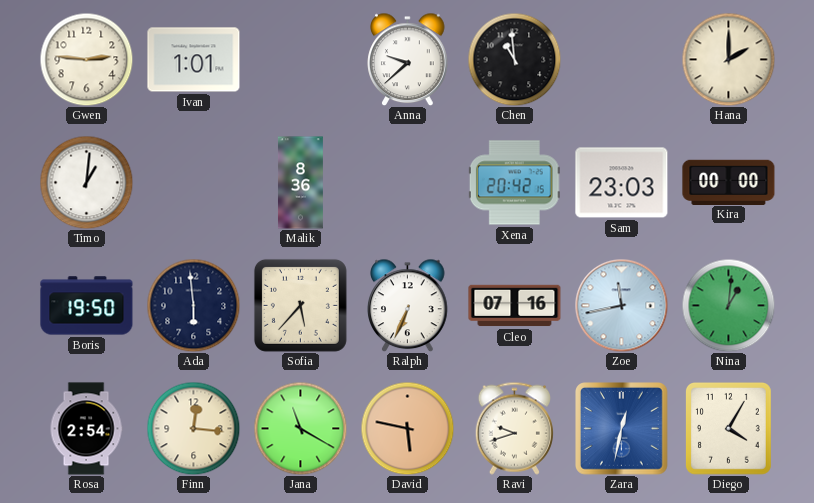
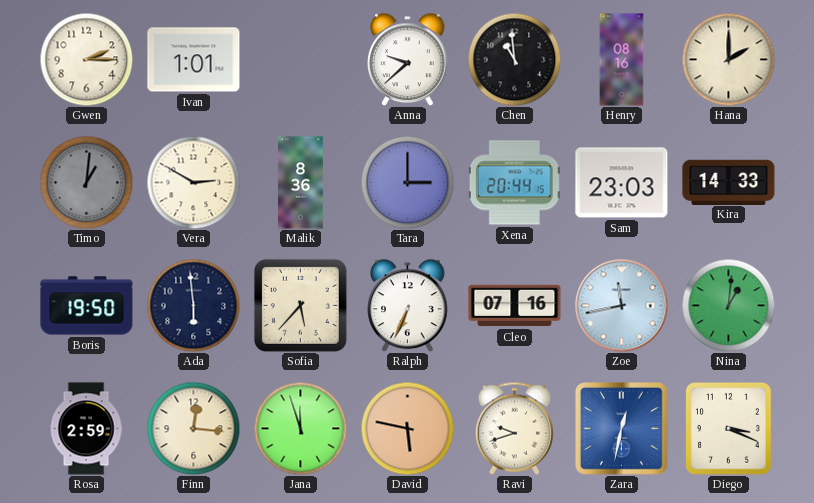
Gwen: 2:46 -> 2:15
Henry: none -> 08:16
Timo dial: white -> grey
Vera: none -> 2:50
Tara: none -> 3:00
Xena: 20:42 -> 20:44
Kira: 00:00 -> 14:33
Rosa: 2:54 -> 2:59
Jana: 11:20 -> 11:57
Diego: 4:05 -> 3:19
